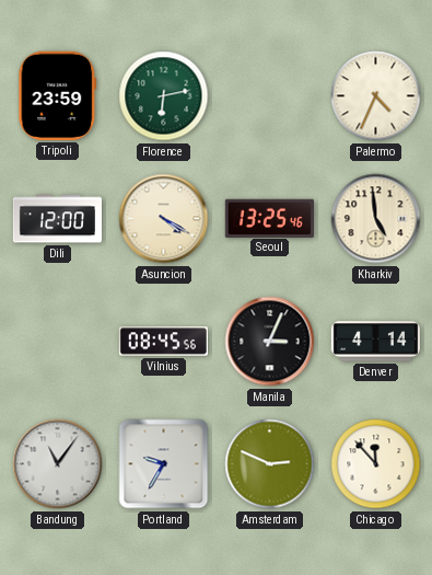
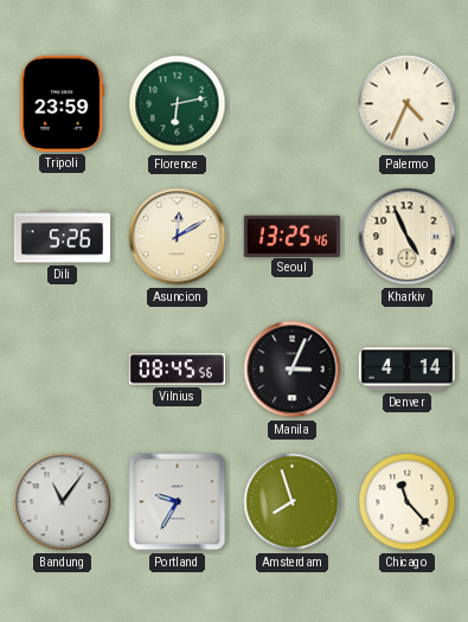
Dili: 12:00 -> 5:26
Asuncion: 4:20 -> 12:10
Kharkiv: 4:59 -> 4:56
Amsterdam: 2:49 -> 7:57
Chicago: 11:53 -> 11:23
